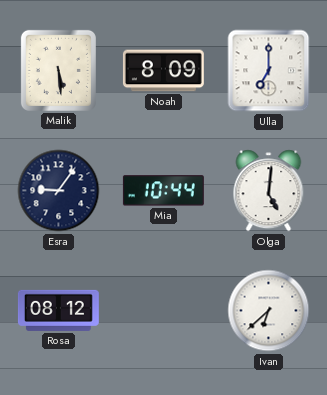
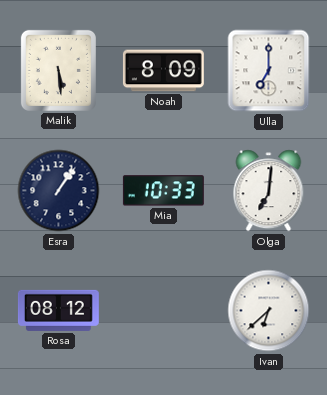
Esra: 9:06 -> 1:06
Mia: 10:44 -> 10:33
Olga: 5:01 -> 7:01
